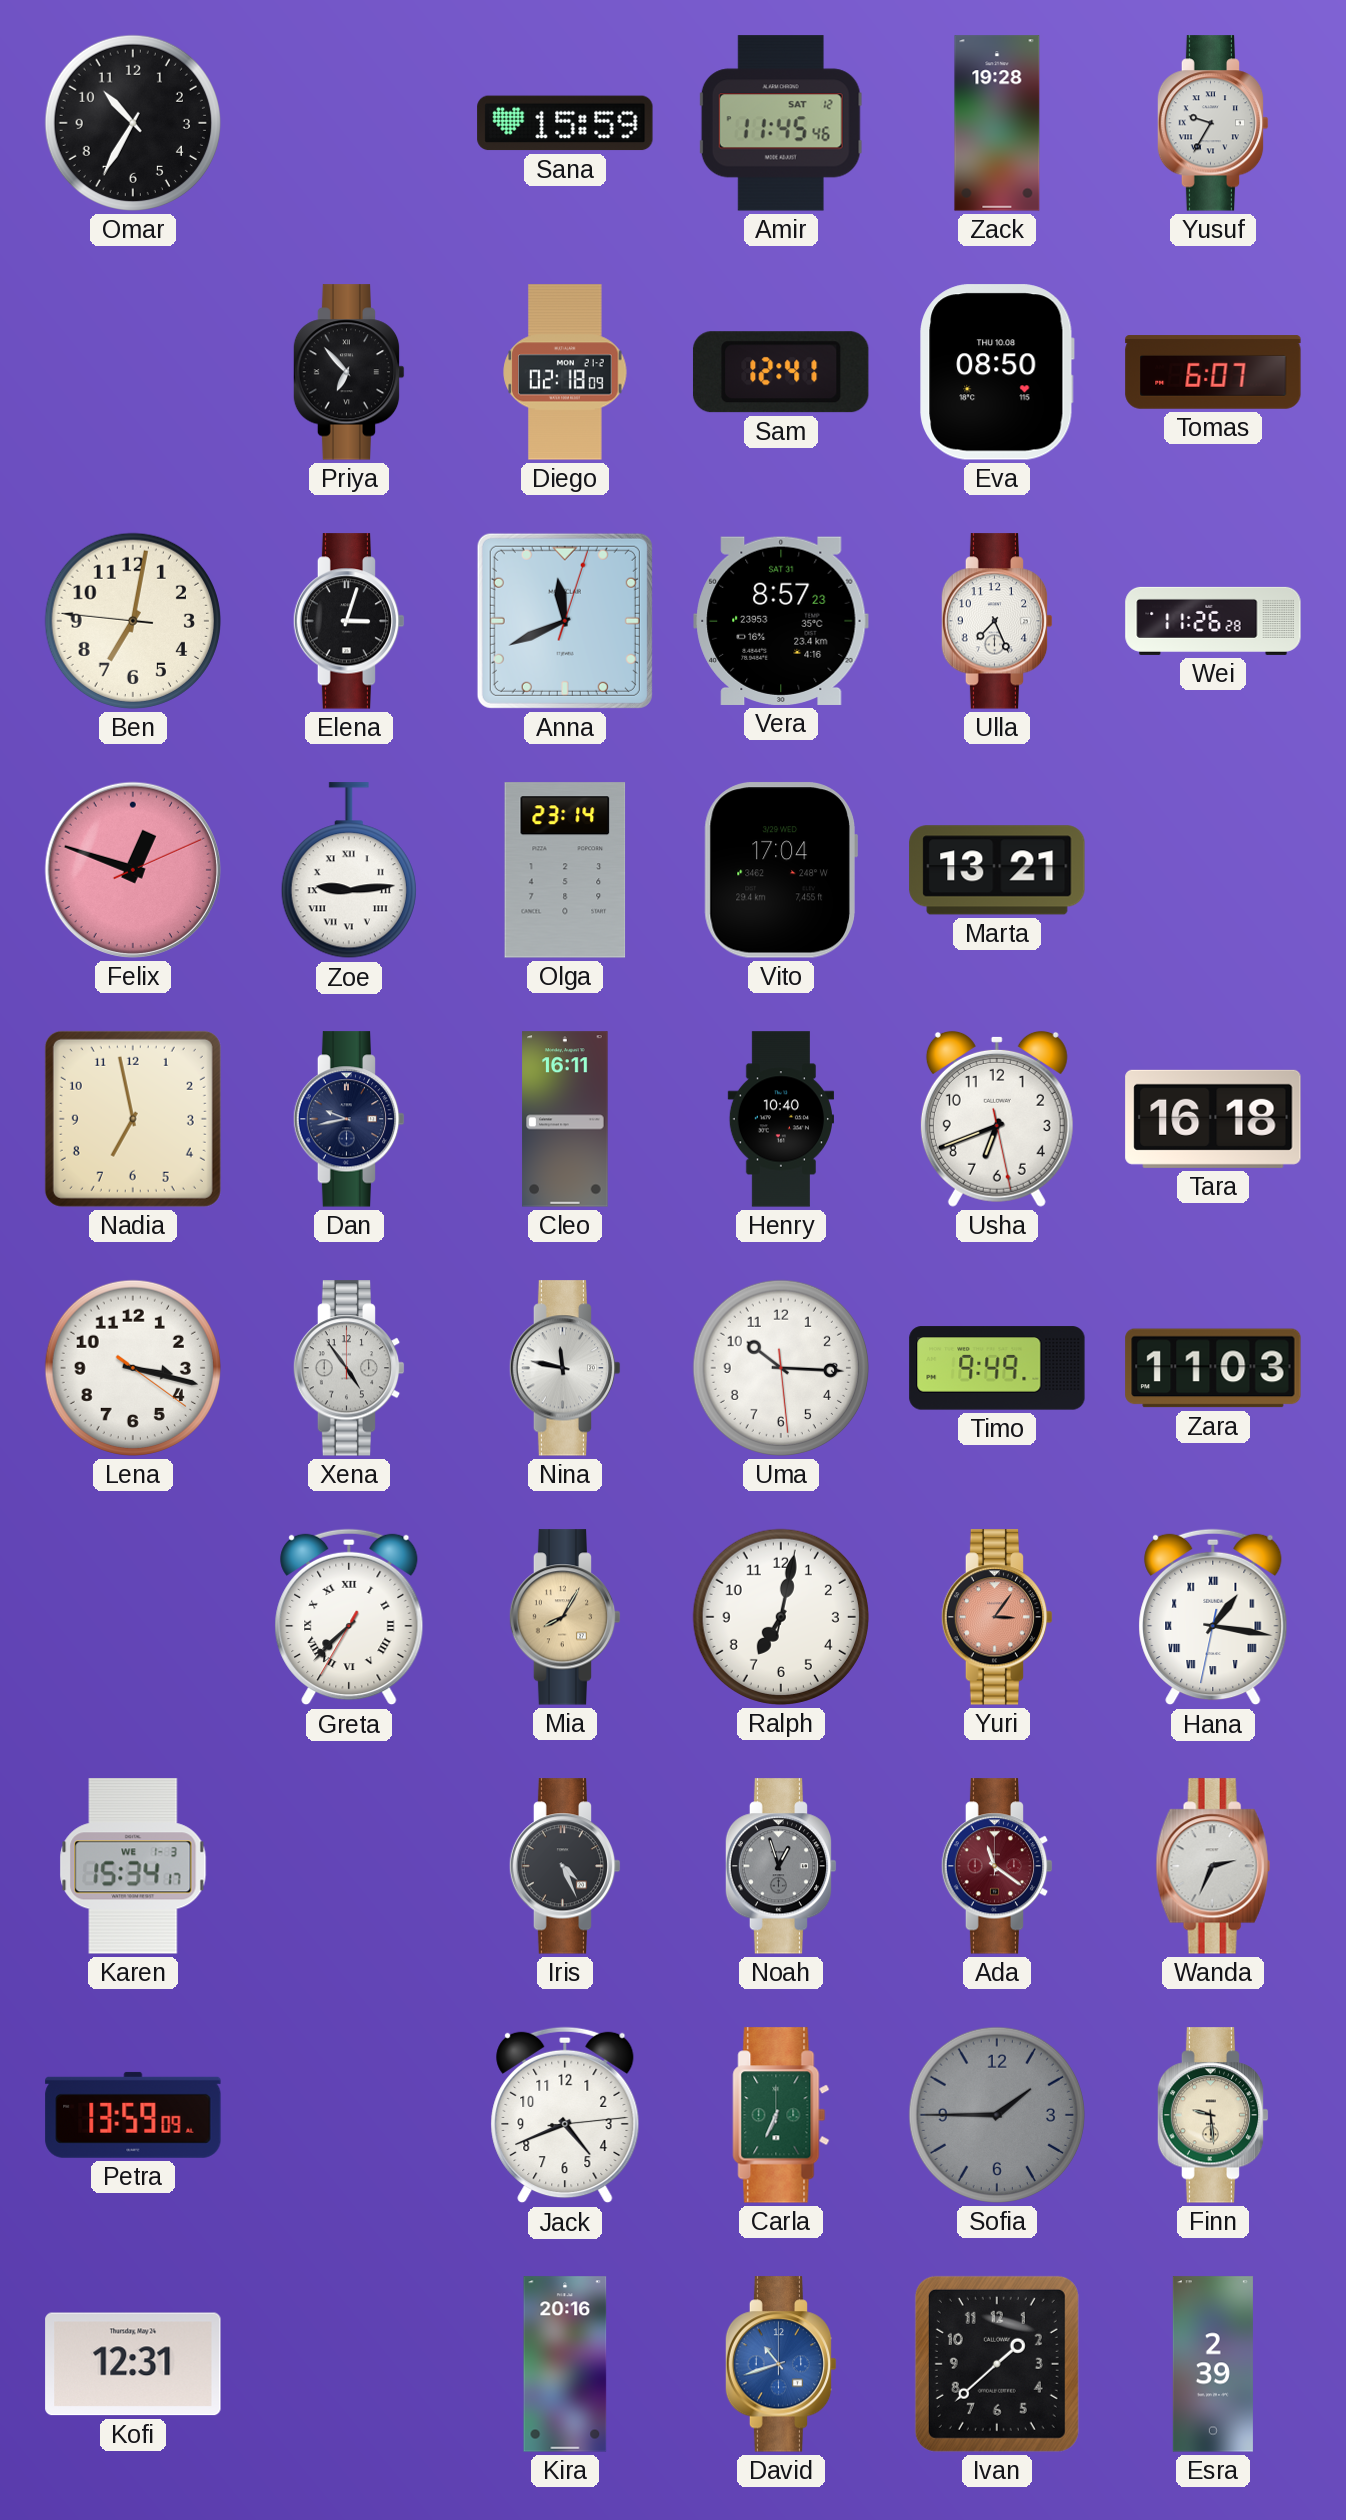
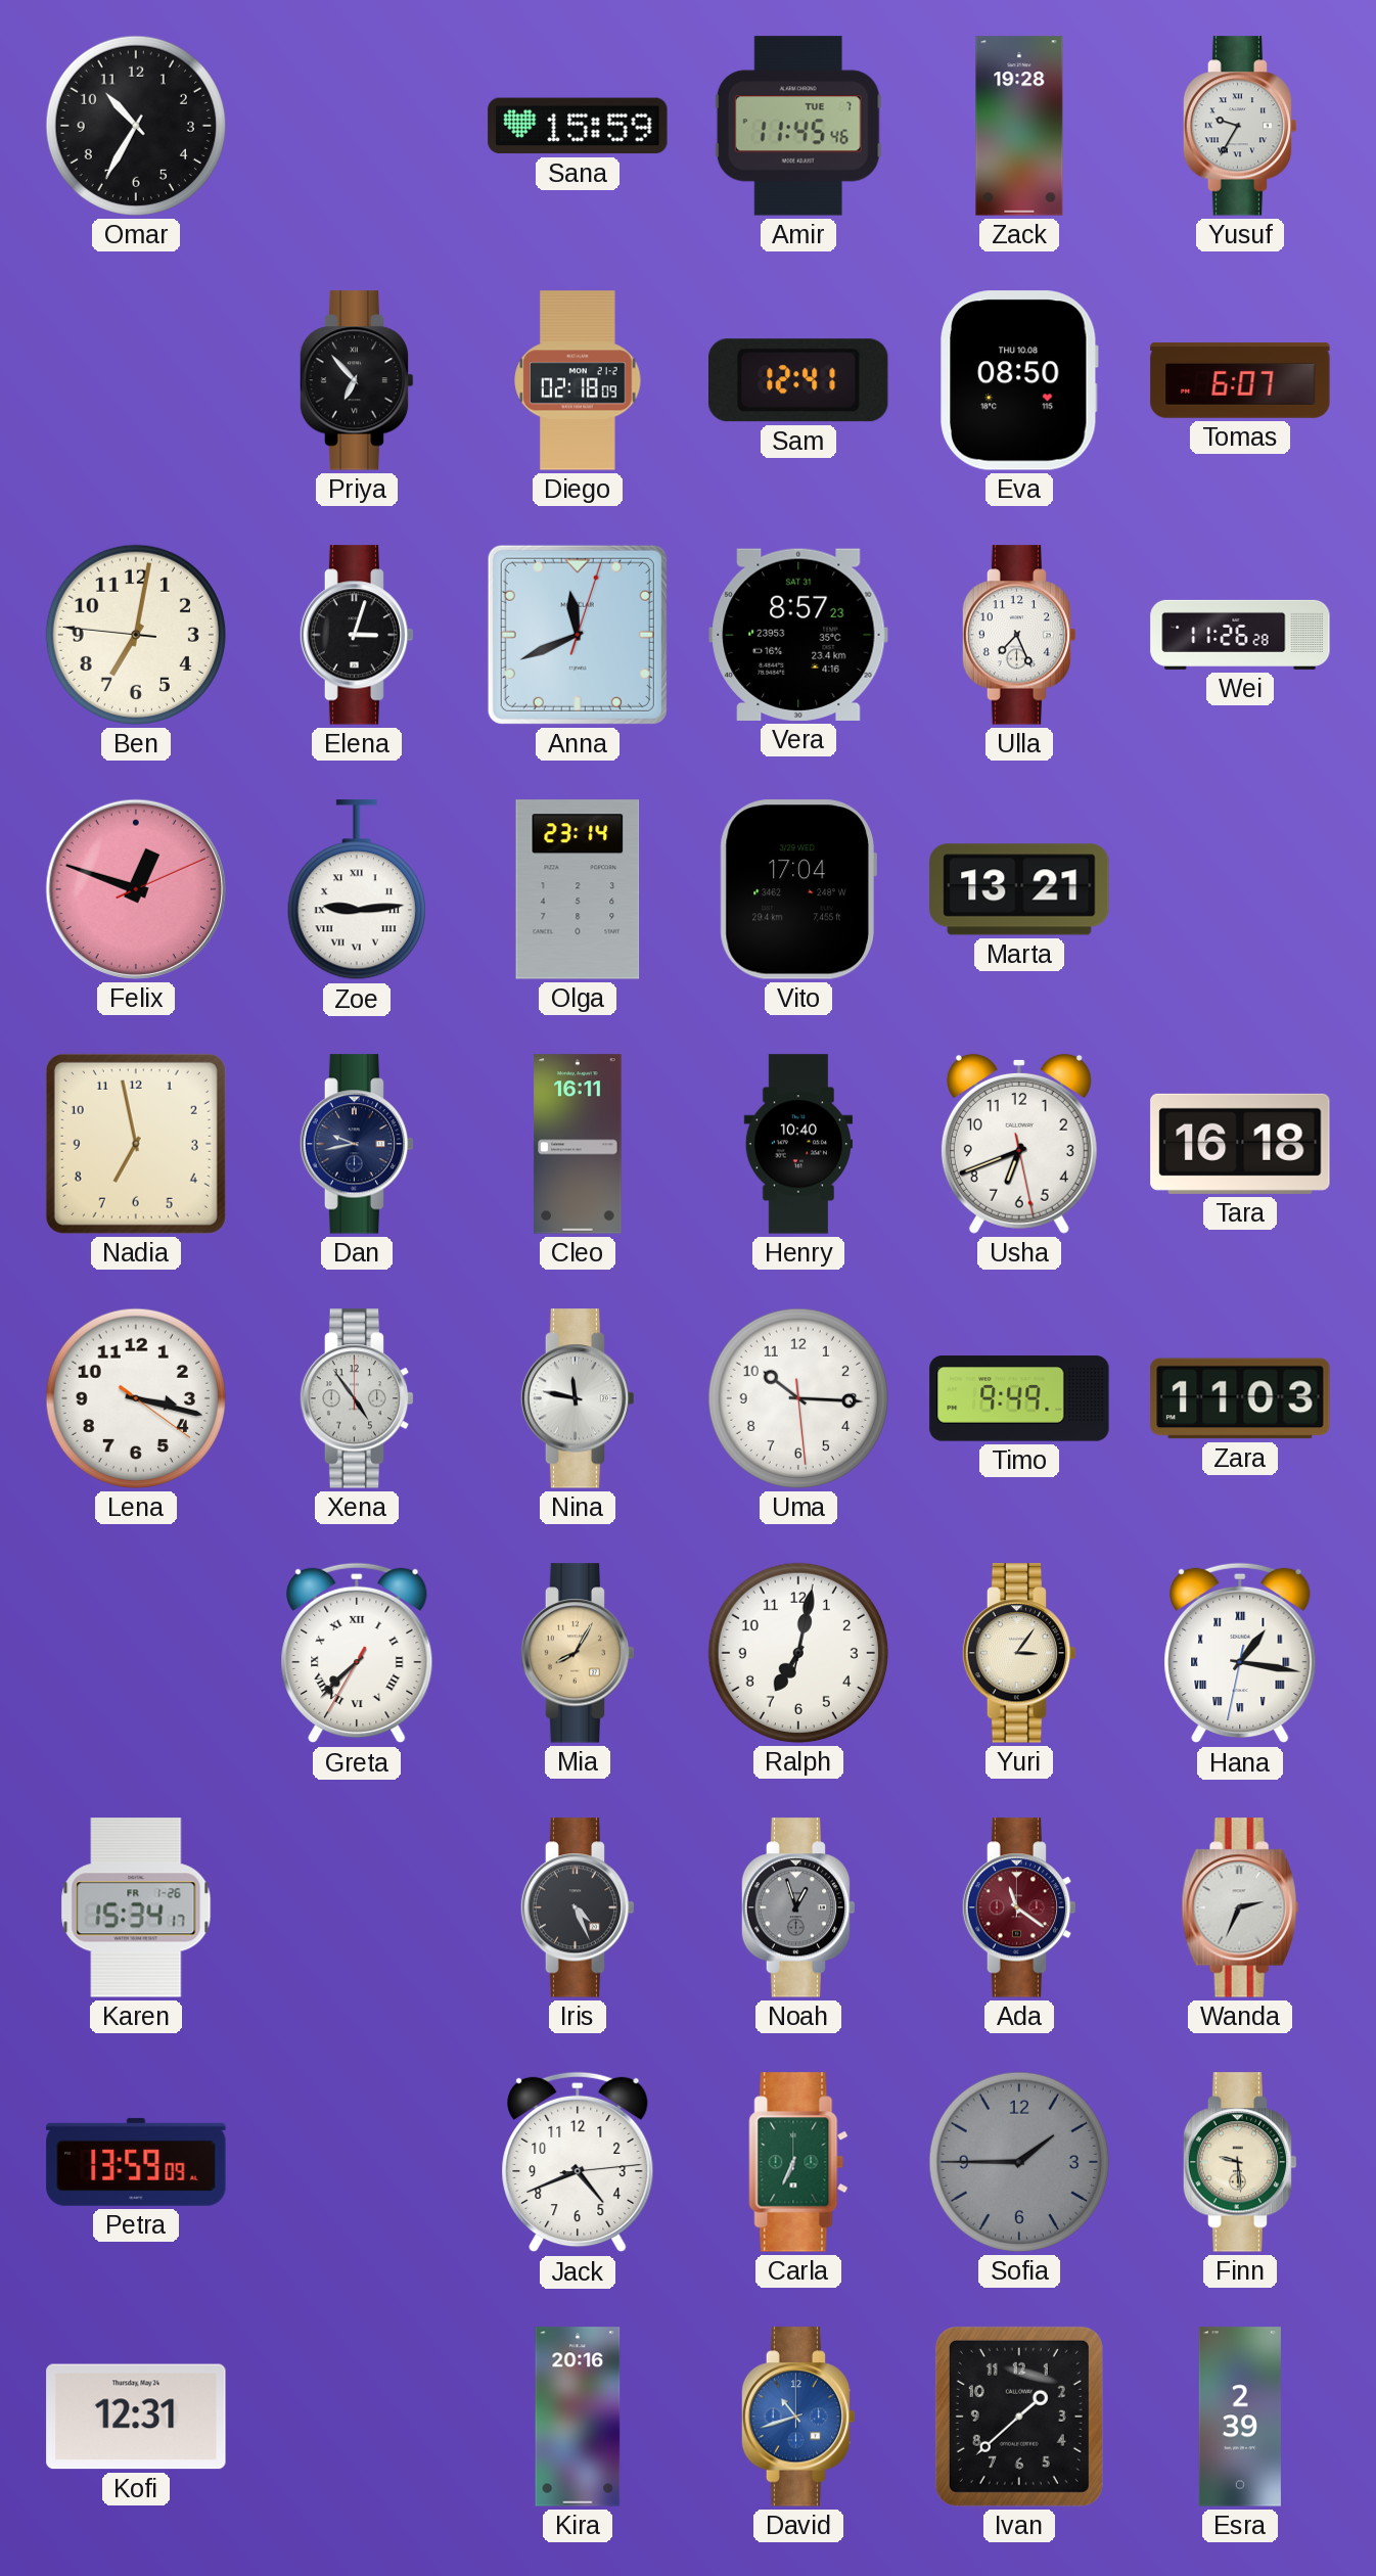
Amir date: SAT 12 -> TUE 7
Yuri dial: salmon -> cream
Karen date: WE 1-3 -> FR 1-26
